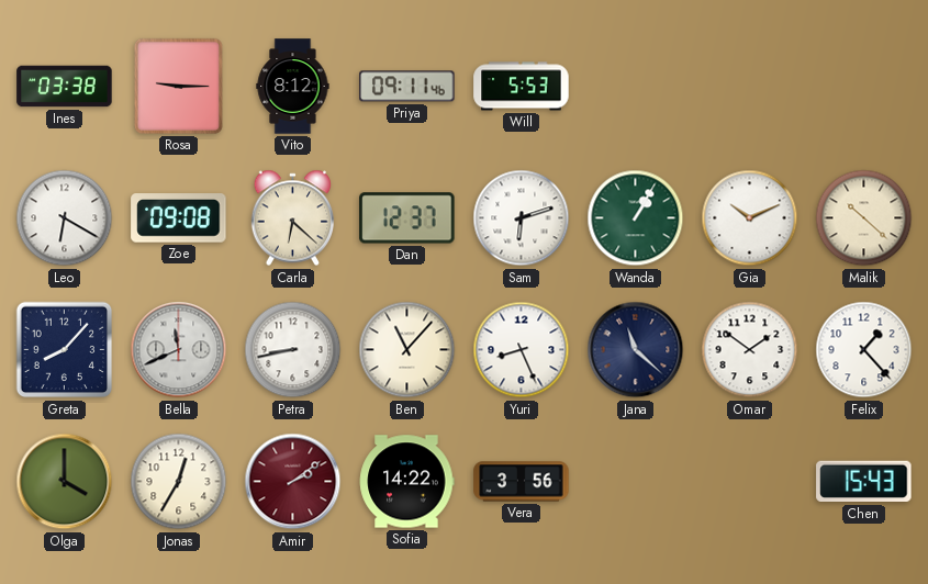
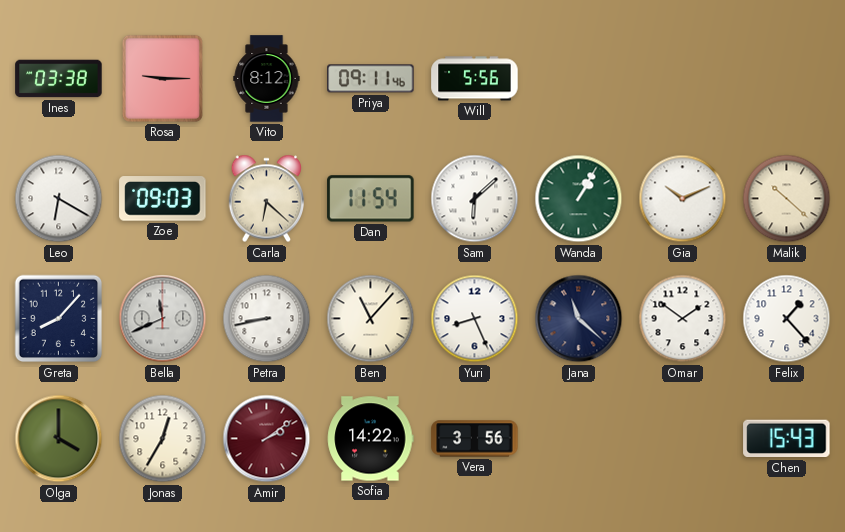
Will: 5:53 -> 5:56
Zoe: 09:08 -> 09:03
Dan: 12:37 -> 11:54
Sam: 6:12 -> 6:08
